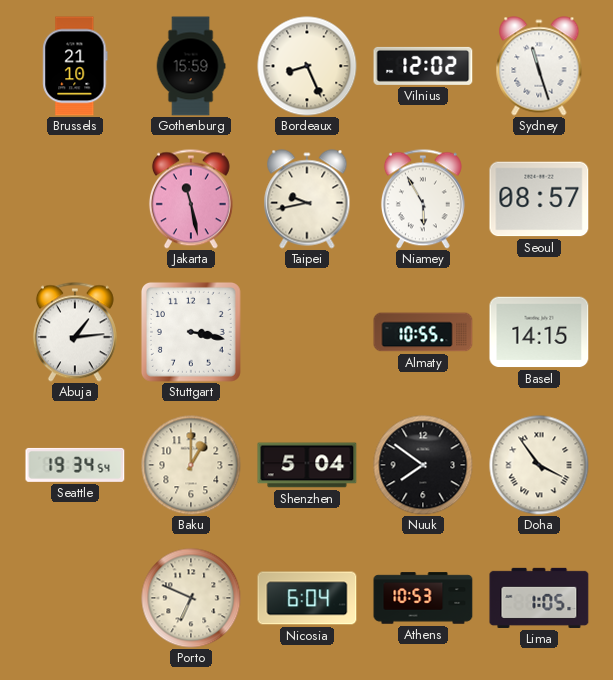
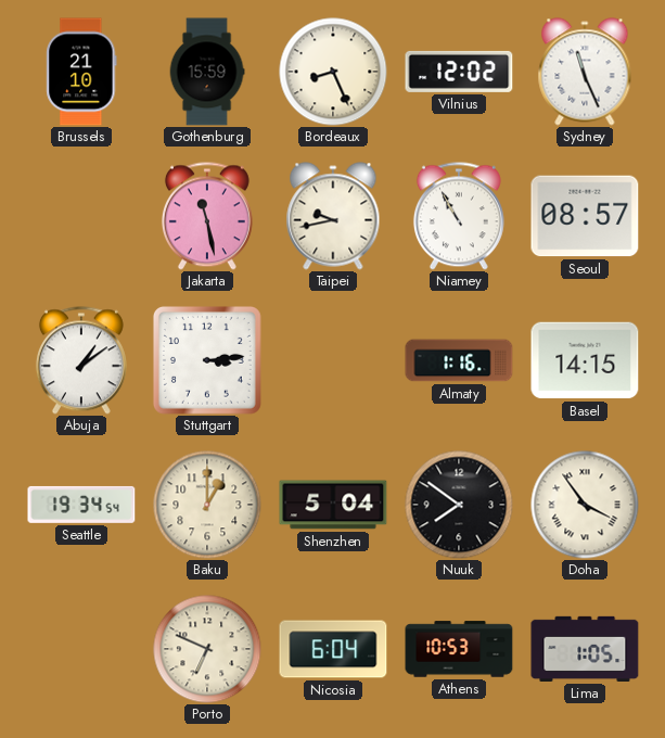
Sydney: 11:27 -> 11:26
Niamey: 5:55 -> 10:55
Abuja: 1:14 -> 1:09
Stuttgart: 3:17 -> 3:14
Almaty: 10:55 -> 1:16
